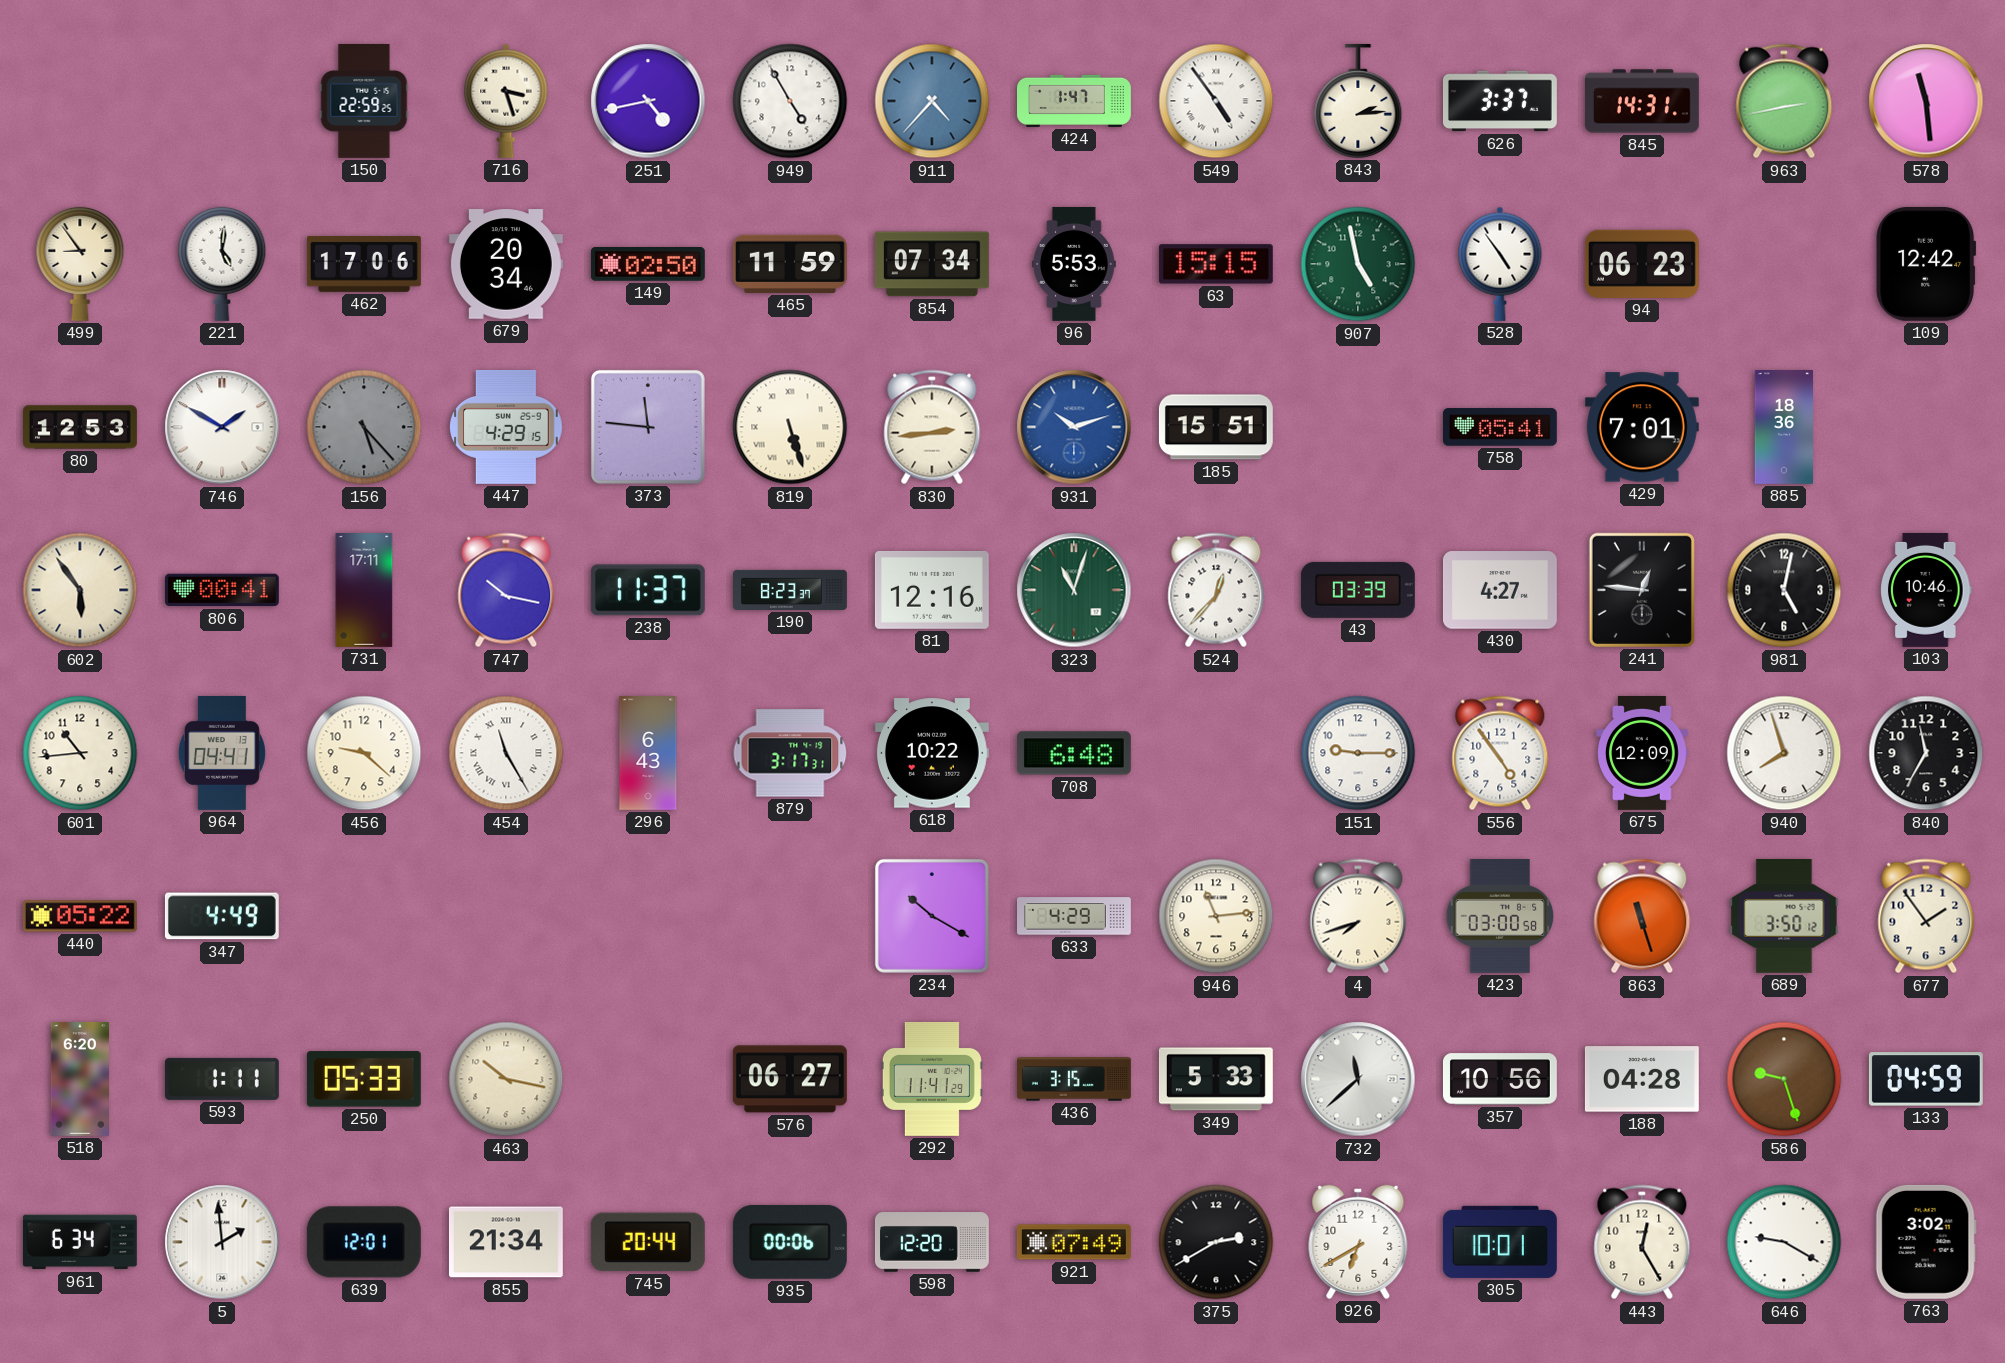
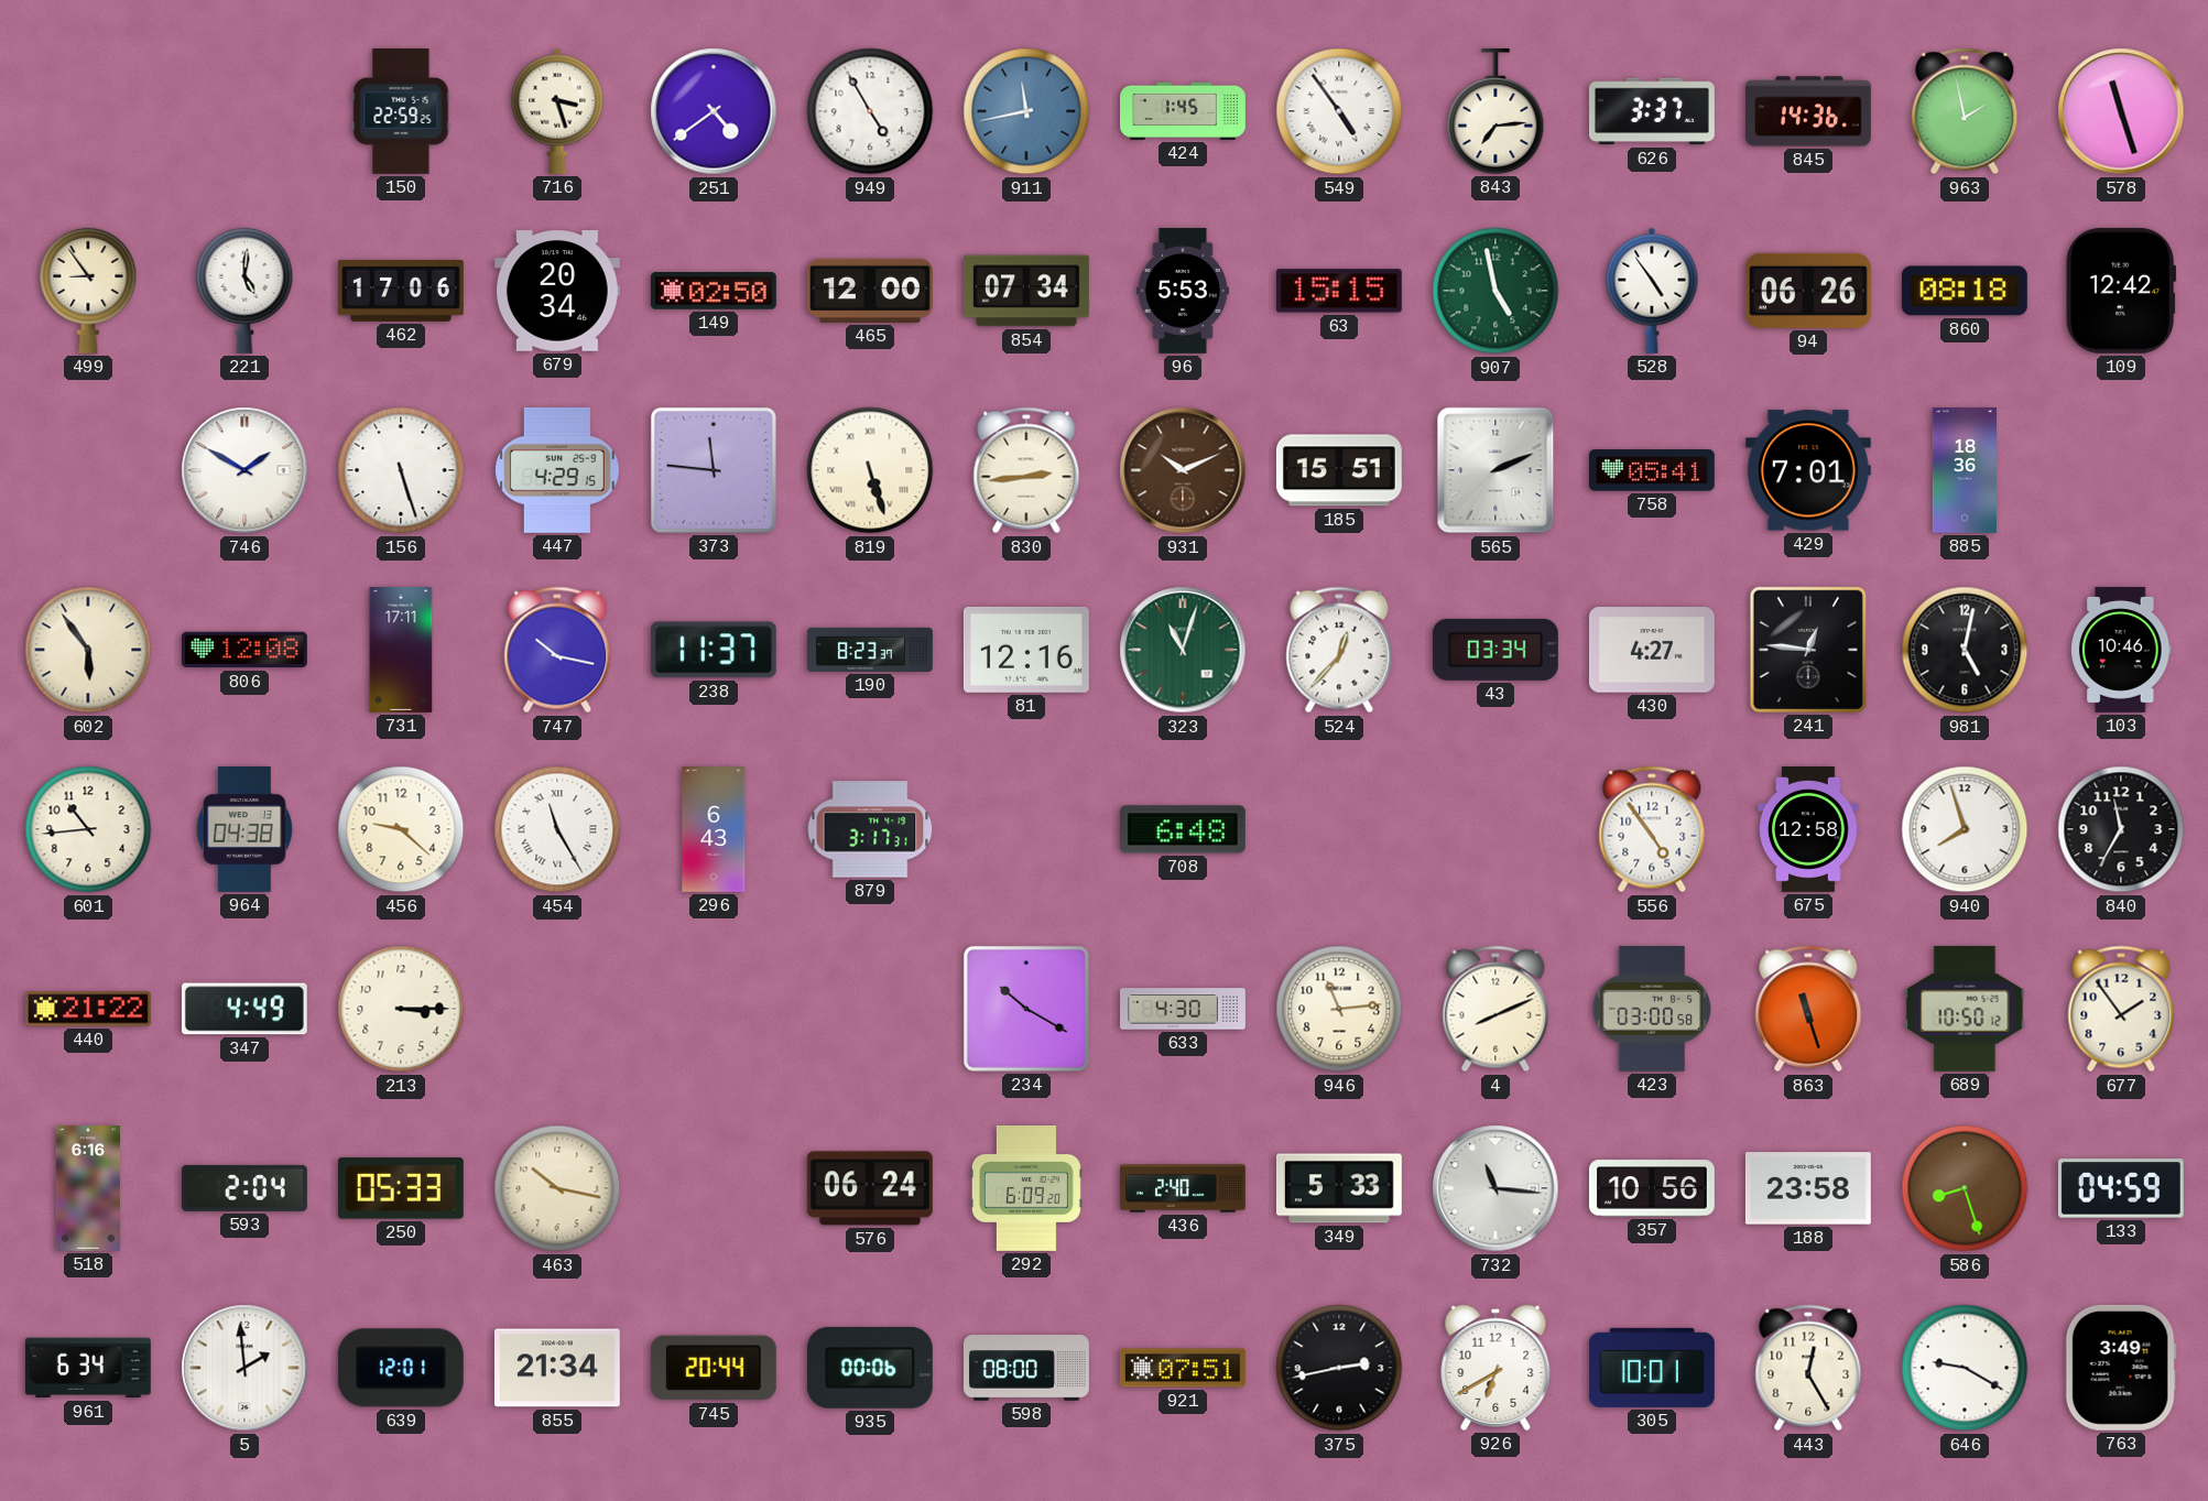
251: 4:43 -> 4:39
911: 4:37 -> 11:43
424: 1:47 -> 1:45
843: 2:14 -> 7:14
845: 14:31 -> 14:36
963: 2:43 -> 1:58
578: 11:29 -> 11:27
465: 11:59 -> 12:00
94: 06:23 -> 06:26
860: none -> 08:18
80: 12:53 -> none
156: 5:23 -> 5:27
156 dial: grey -> white
931: 10:12 -> 10:11
931 dial: blue -> brown
565: none -> 2:11
806: 00:41 -> 12:08
43: 03:39 -> 03:34
964: 04:41 -> 04:38
618: 10:22 -> none
151: 9:15 -> none
675: 12:09 -> 12:58
440: 05:22 -> 21:22
213: none -> 3:15
633: 4:29 -> 4:30
4: 7:42 -> 8:11
689: 3:50 -> 10:50
518: 6:20 -> 6:16
593: 1:11 -> 2:04
576: 06:27 -> 06:24
292: 11:41 -> 6:09
436: 3:15 -> 2:40
732: 11:38 -> 11:16
188: 04:28 -> 23:58
586: 9:27 -> 8:27
598: 12:20 -> 08:00
921: 07:49 -> 07:51
375: 2:40 -> 2:43
763: 3:02 -> 3:49
